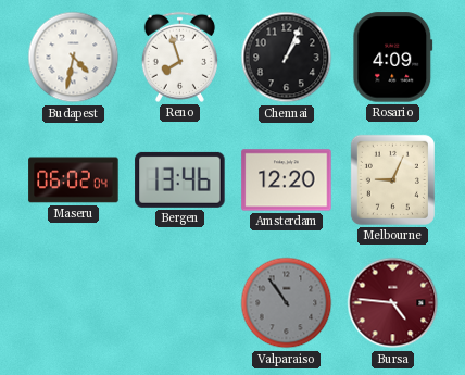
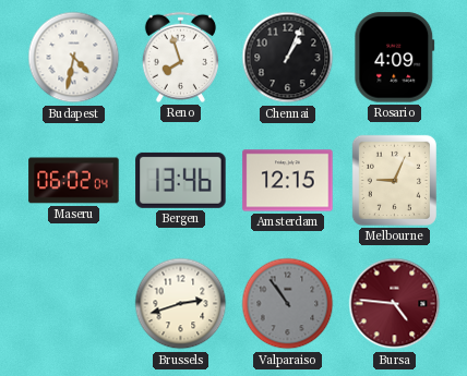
Amsterdam: 12:20 -> 12:15
Brussels: none -> 2:42
